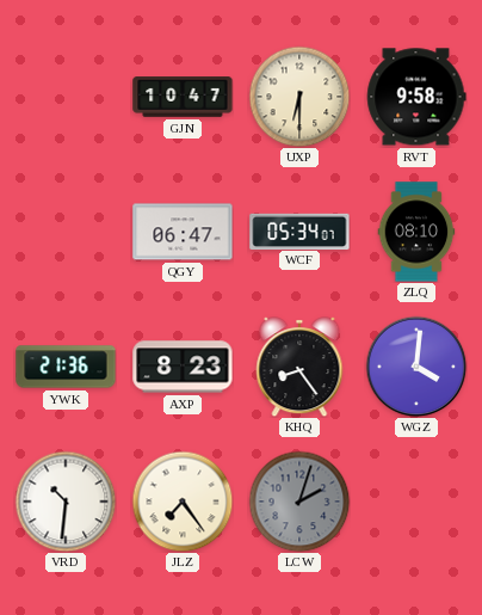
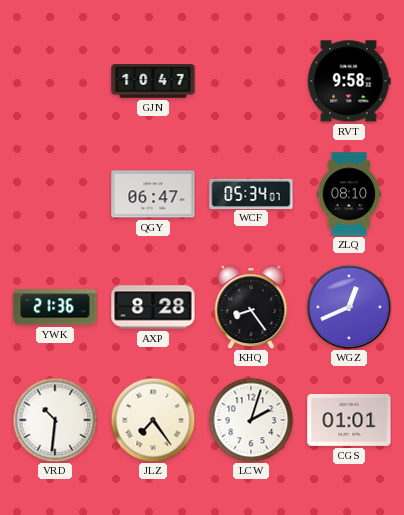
UXP: 6:30 -> none
AXP: 8:23 -> 8:28
WGZ: 4:01 -> 12:41
LCW dial: grey -> white
CGS: none -> 01:01
